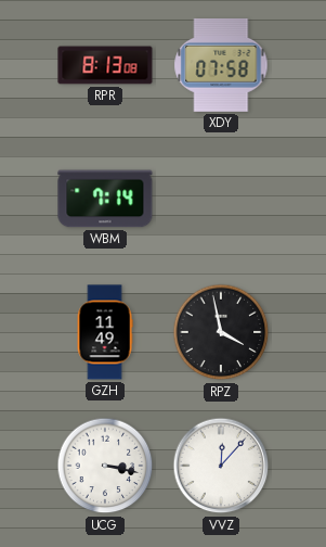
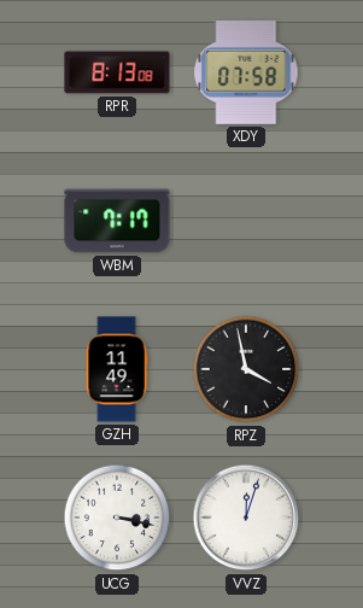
WBM: 7:14 -> 7:17
VVZ: 12:07 -> 12:03
